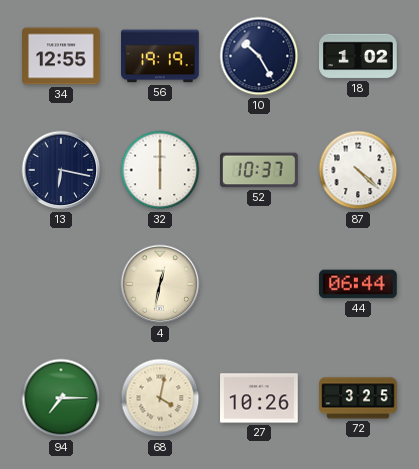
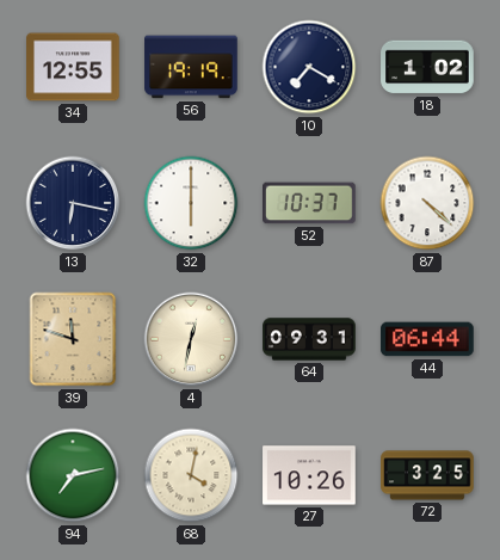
10: 10:25 -> 7:20
39: none -> 11:48
64: none -> 09:31
94: 7:15 -> 7:13
